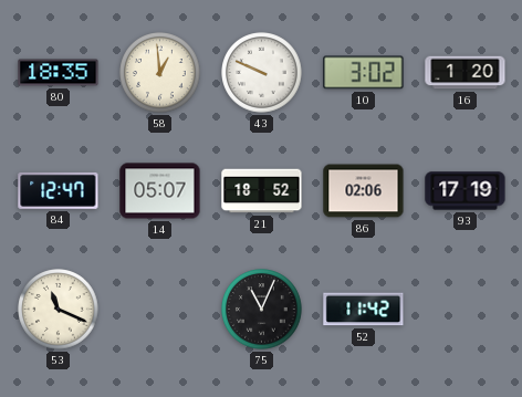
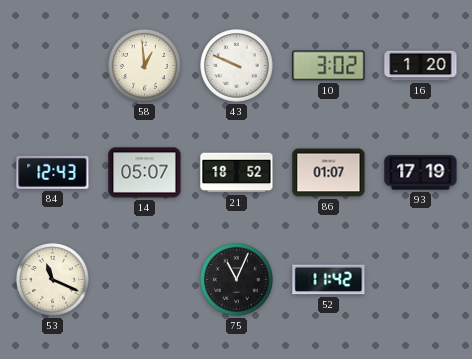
80: 18:35 -> none
84: 12:47 -> 12:43
86: 02:06 -> 01:07
